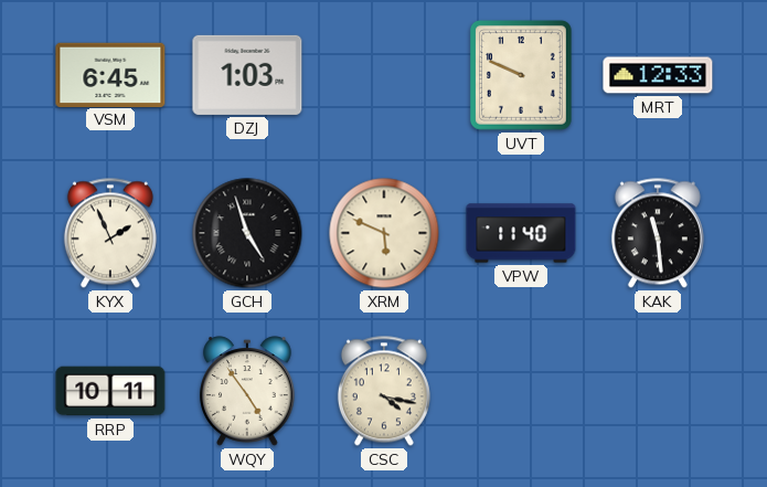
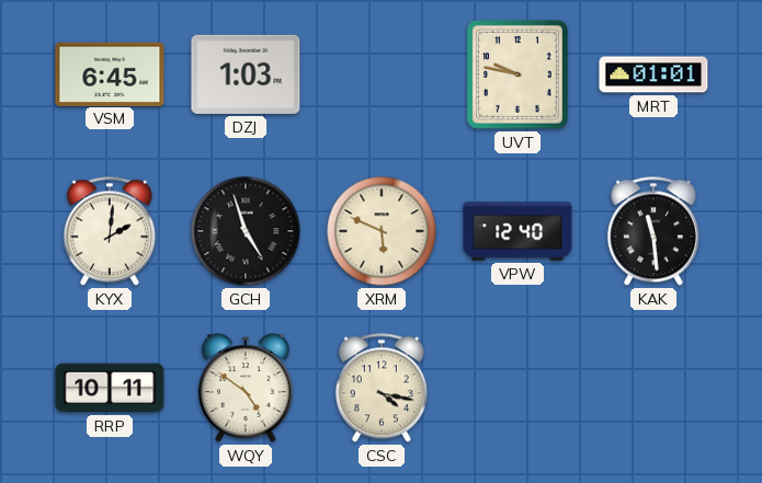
UVT: 9:49 -> 9:47
MRT: 12:33 -> 01:01
KYX: 1:56 -> 2:01
VPW: 11:40 -> 12:40
WQY: 4:54 -> 4:51
